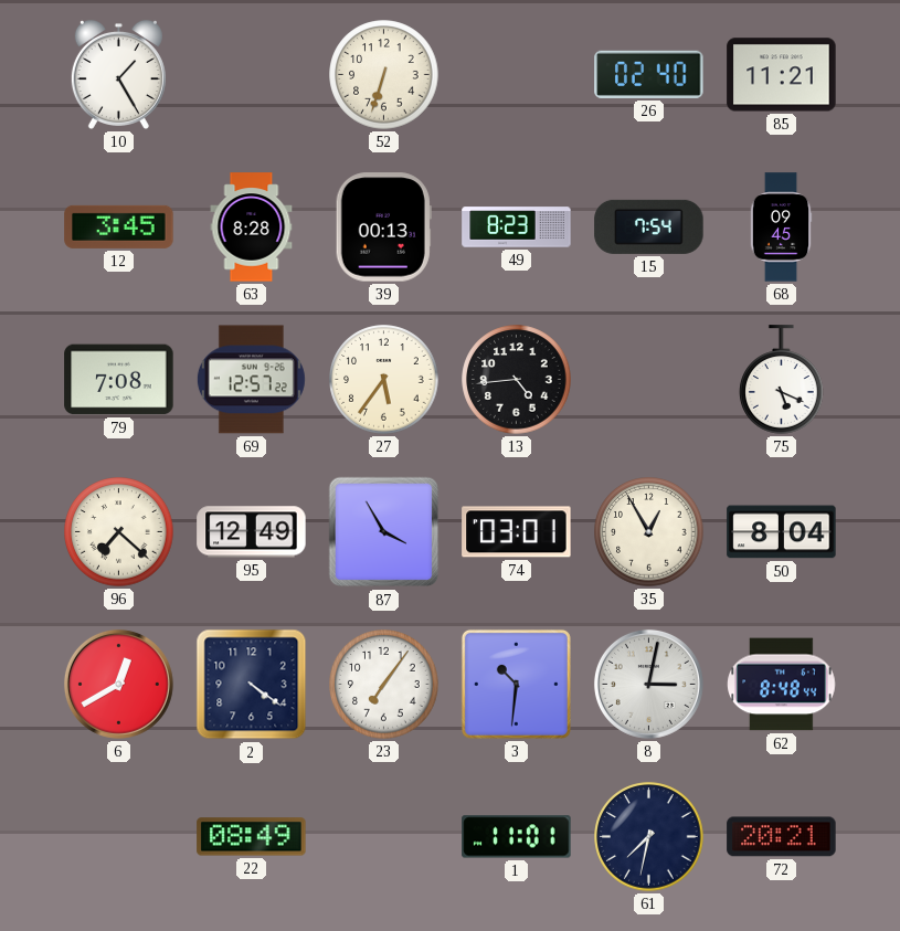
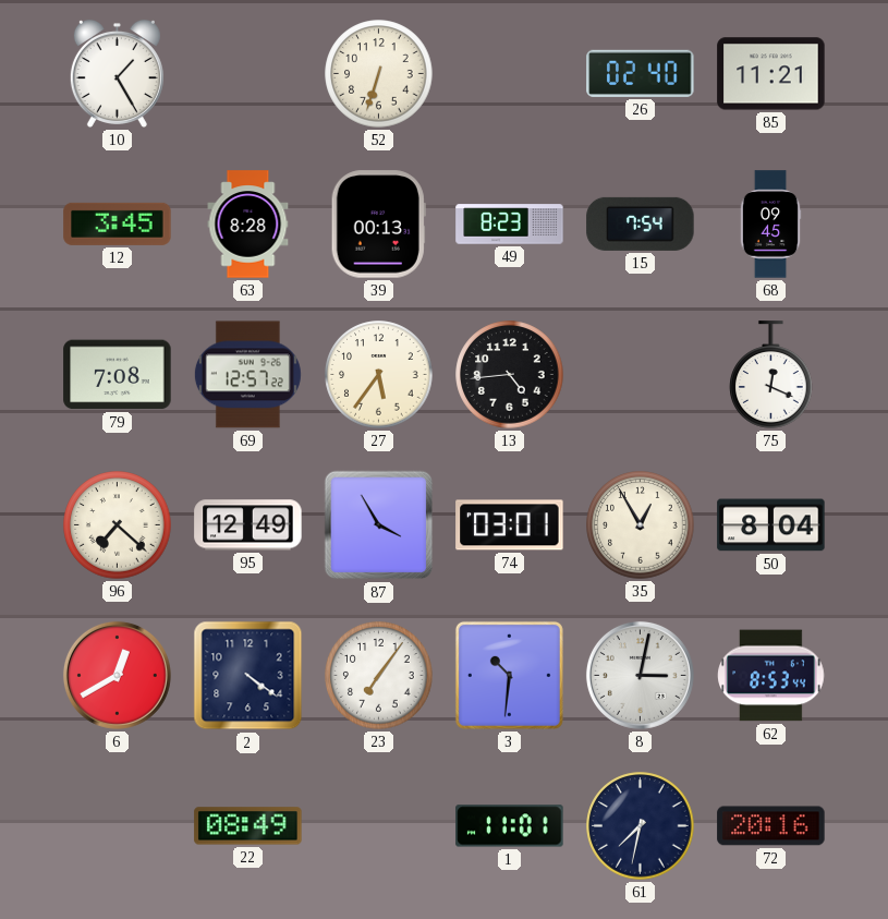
75: 5:19 -> 12:19
62: 8:48 -> 8:53
72: 20:21 -> 20:16
